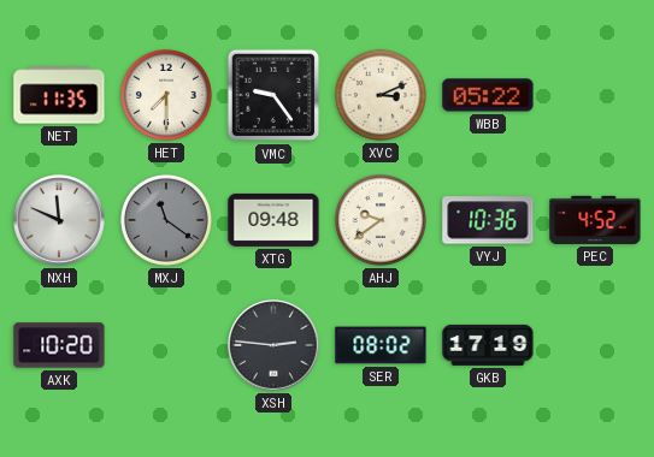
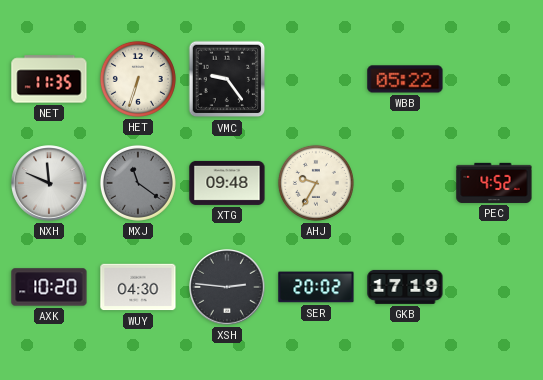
HET: 7:30 -> 6:33
XVC: 3:11 -> none
AHJ: 9:39 -> 9:35
VYJ: 10:36 -> none
WUY: none -> 04:30
SER: 08:02 -> 20:02
